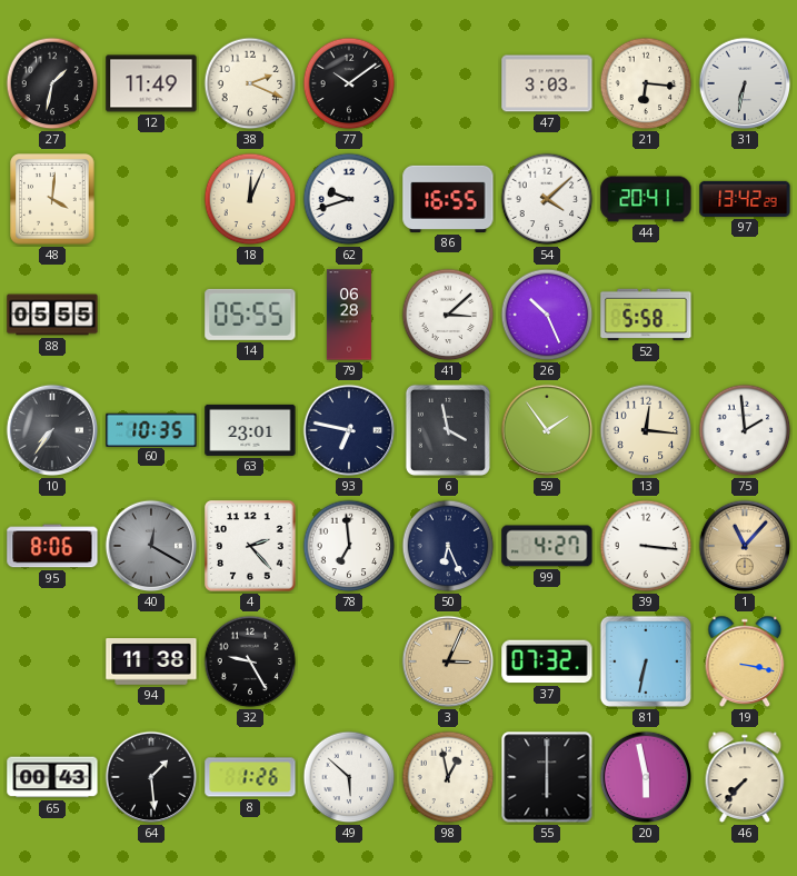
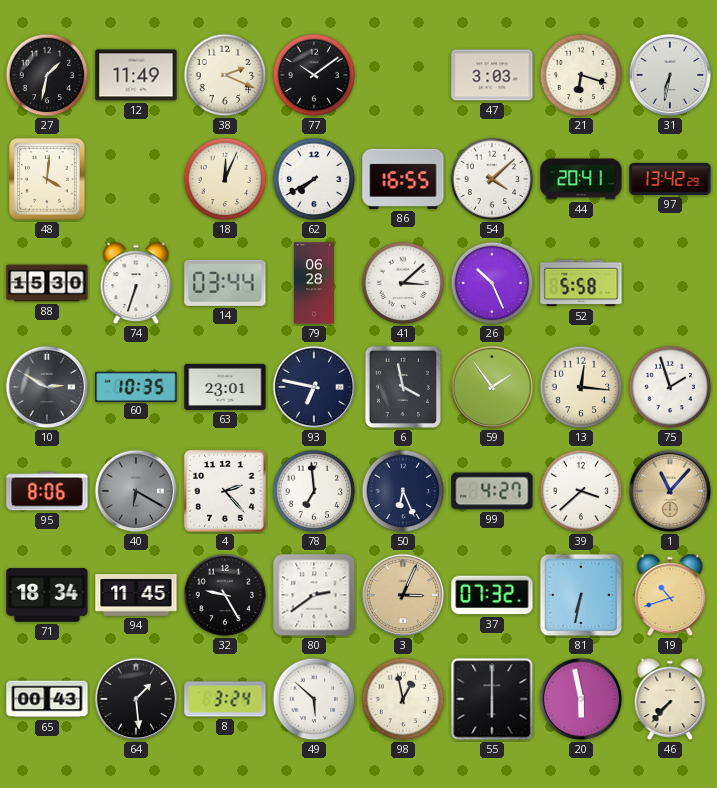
21: 6:16 -> 6:18
62: 9:42 -> 7:40
88: 05:55 -> 15:30
74: none -> 6:33
14: 05:55 -> 03:44
10: 7:36 -> 2:50
75: 1:59 -> 1:57
40: 12:20 -> 6:20
39: 3:16 -> 3:38
71: none -> 18:34
94: 11:38 -> 11:45
80: none -> 2:39
19: 3:17 -> 10:42
8: 1:26 -> 3:24
